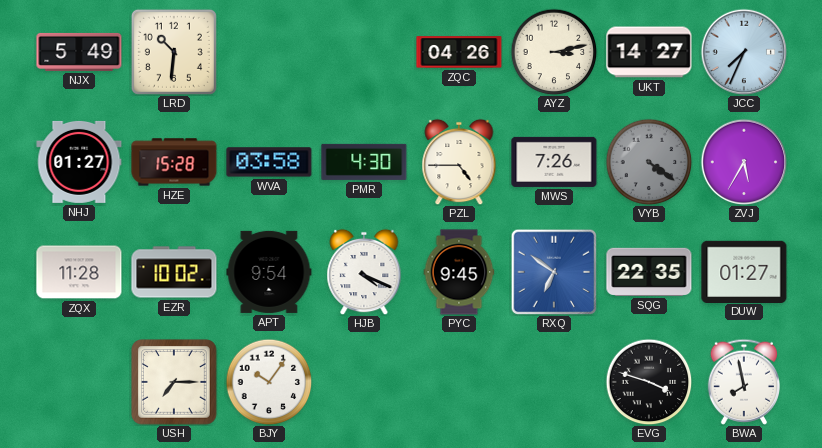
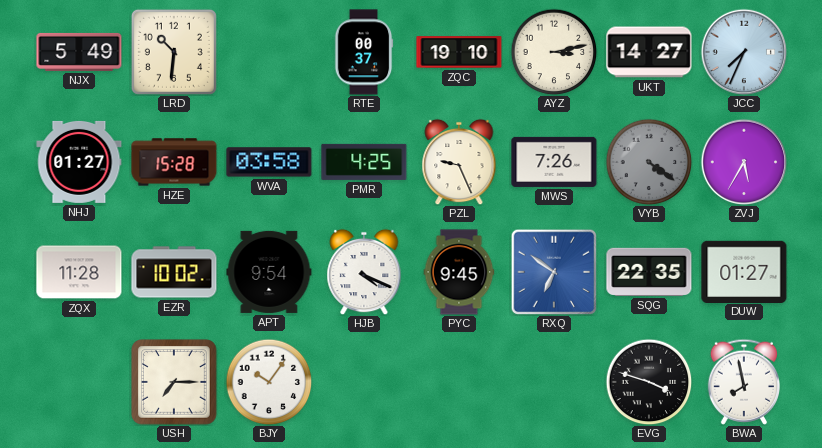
RTE: none -> 00:37
ZQC: 04:26 -> 19:10
PMR: 4:30 -> 4:25
PZL: 4:45 -> 9:26
